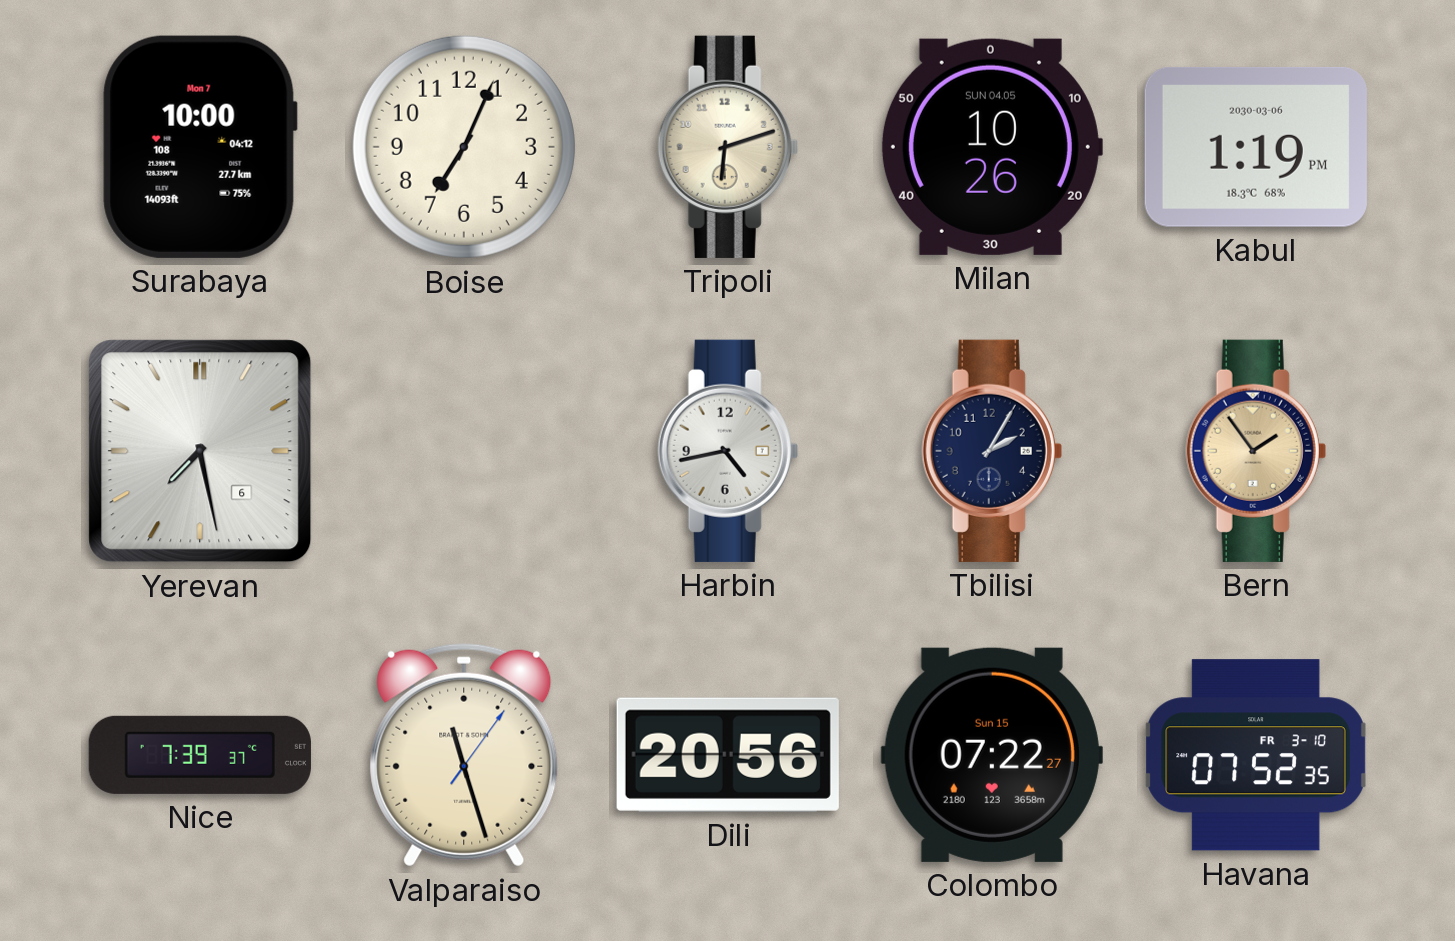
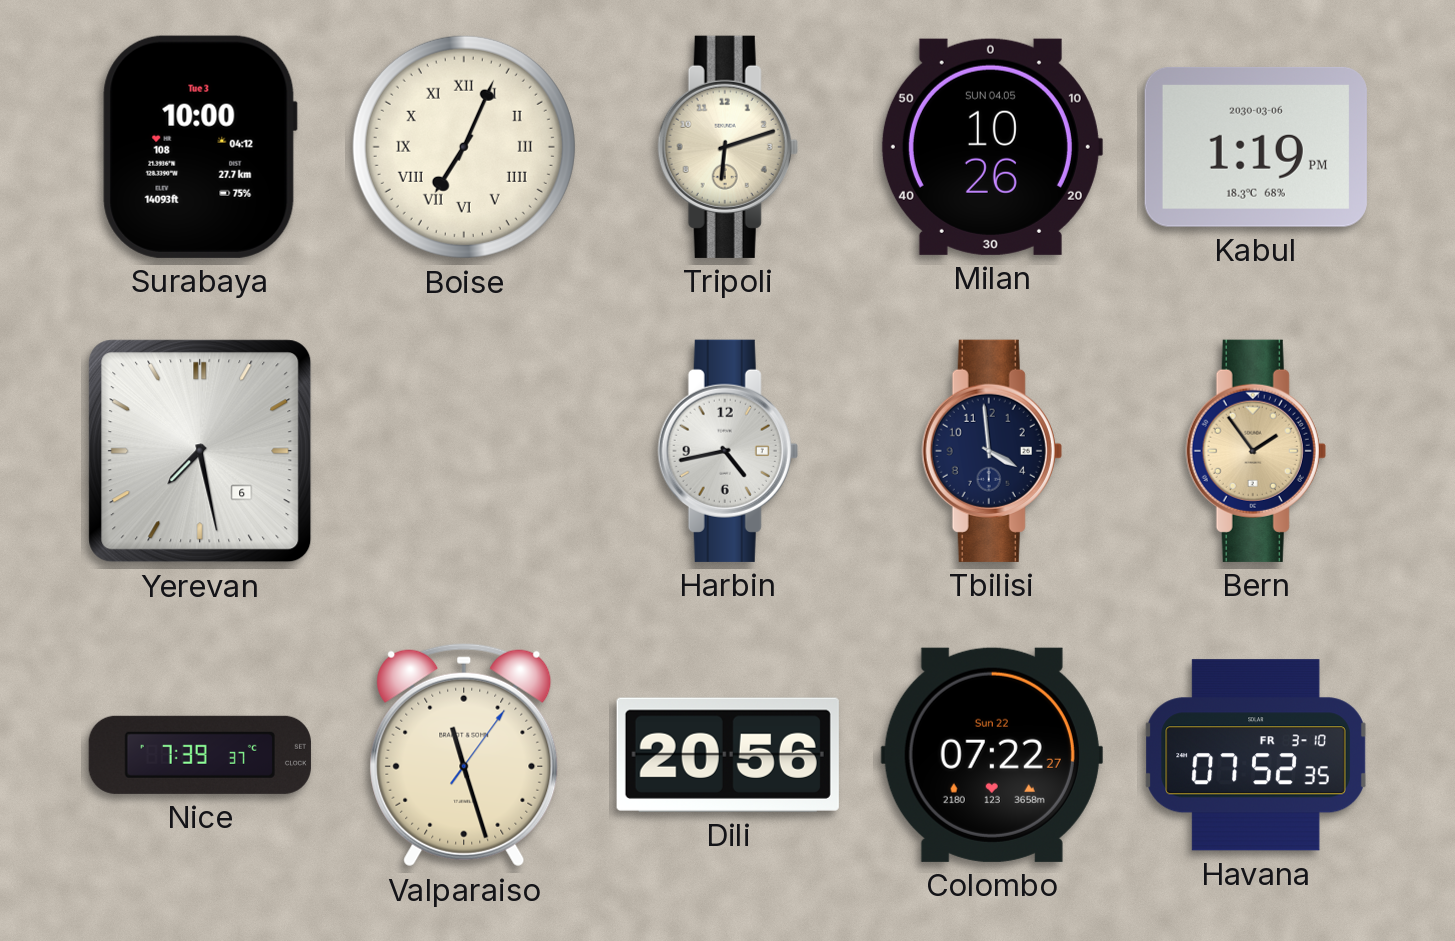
Surabaya date: Mon 7 -> Tue 3
Boise numerals: Arabic -> Roman
Tbilisi: 2:05 -> 3:59
Colombo date: Sun 15 -> Sun 22
